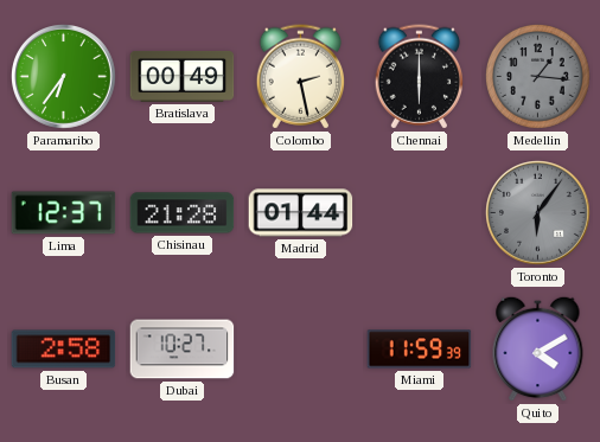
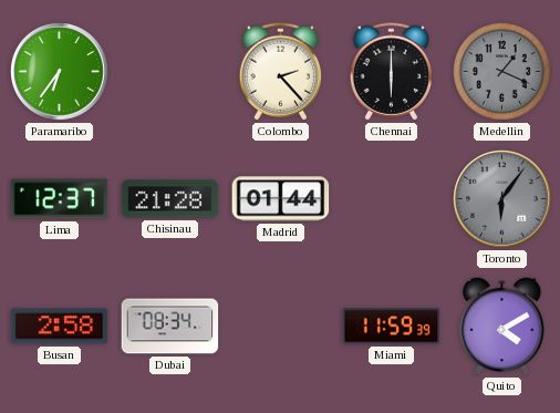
Bratislava: 00:49 -> none
Colombo: 2:28 -> 2:23
Medellin: 1:16 -> 1:19
Dubai: 10:27 -> 08:34
